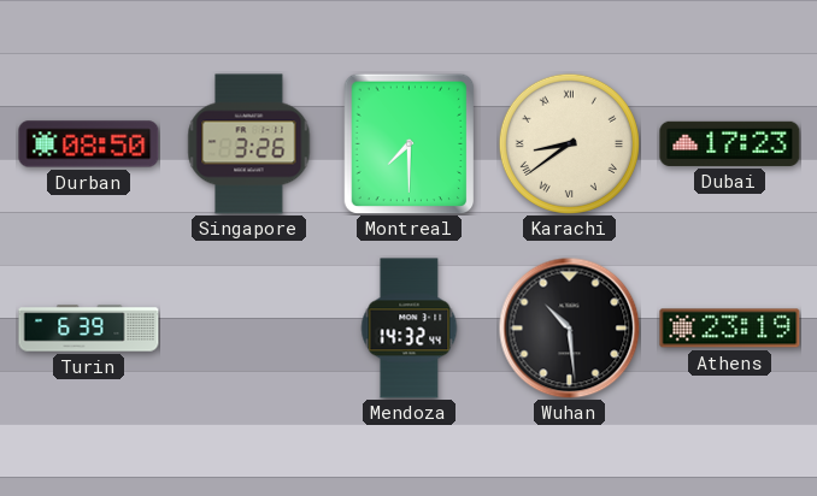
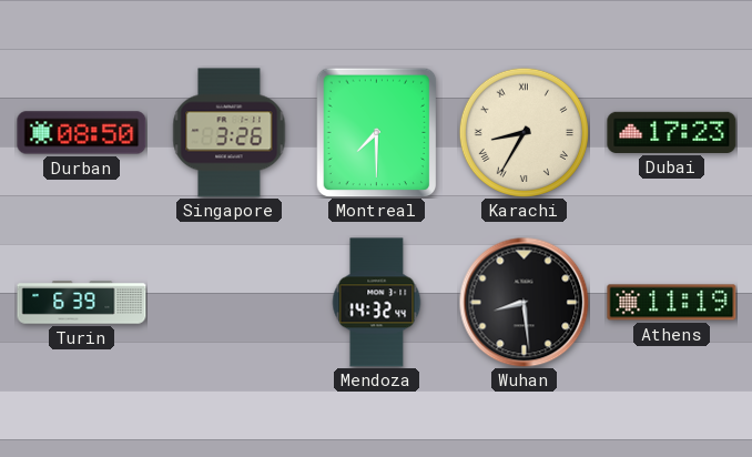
Karachi: 8:39 -> 8:35
Wuhan: 10:29 -> 8:29
Athens: 23:19 -> 11:19
